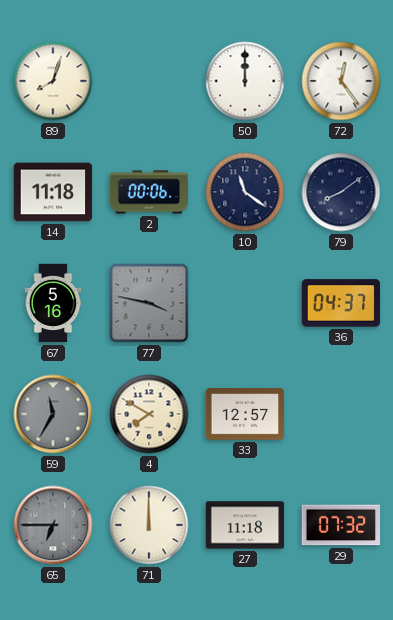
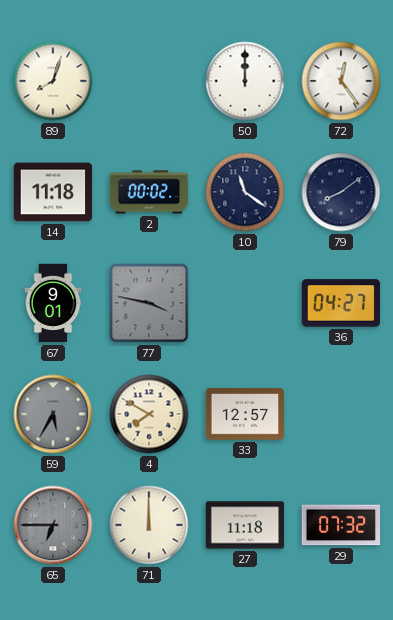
2: 00:06 -> 00:02
67: 5:16 -> 9:01
36: 04:37 -> 04:27
59: 11:35 -> 5:35
